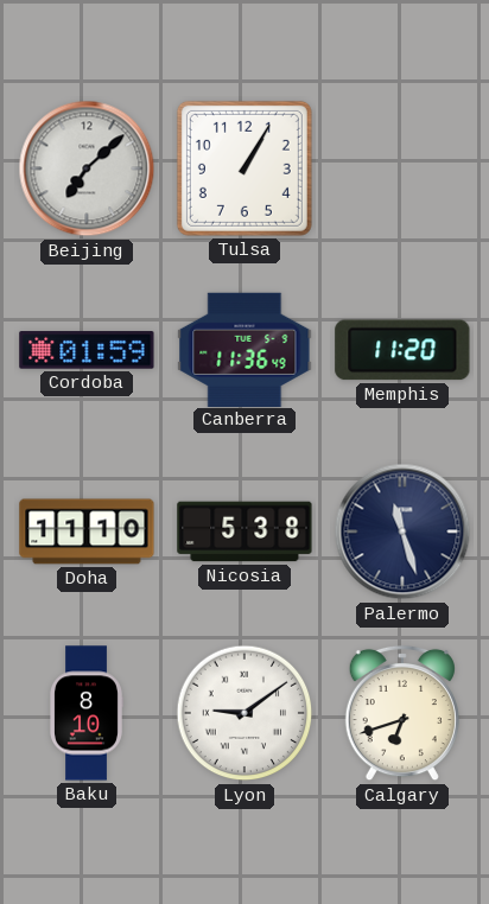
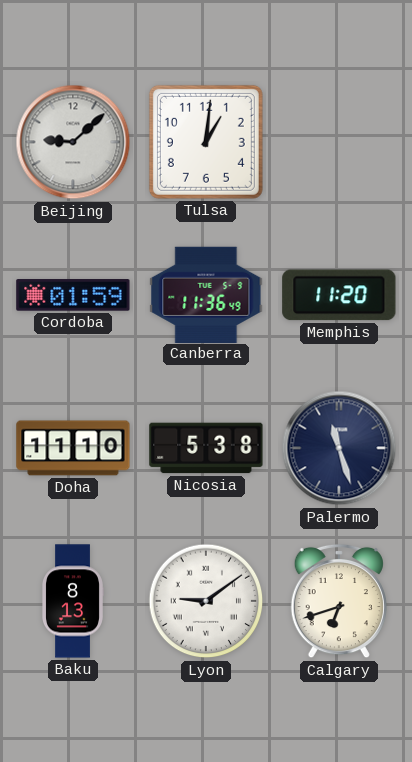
Beijing: 7:08 -> 9:08
Tulsa: 1:05 -> 1:01
Baku: 8:10 -> 8:13
